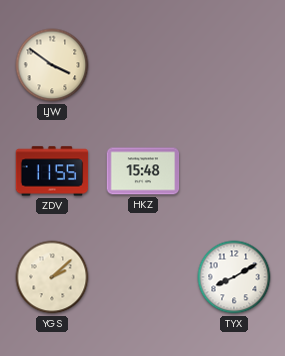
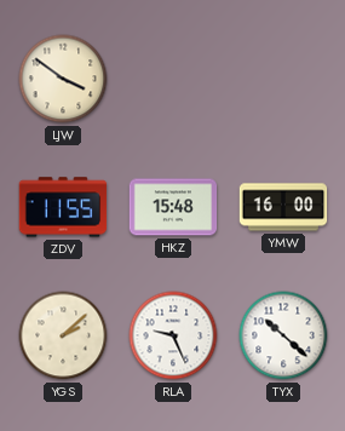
YMW: none -> 16:00
RLA: none -> 9:26
TYX: 8:10 -> 10:22
